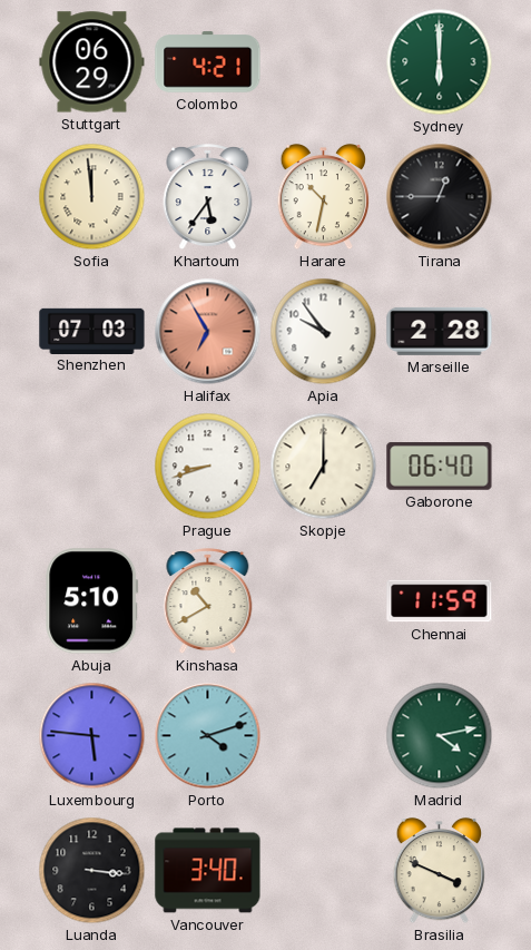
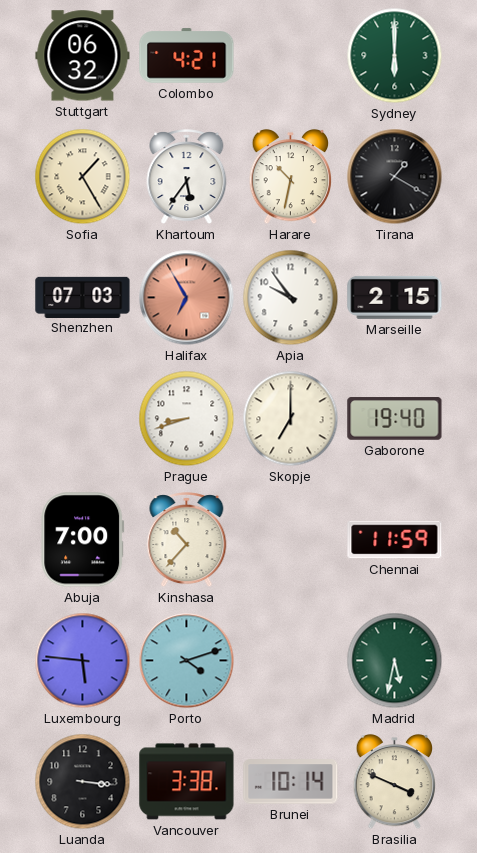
Stuttgart: 06:29 -> 06:32
Sofia: 11:59 -> 1:25
Tirana: 12:45 -> 1:20
Marseille: 2:28 -> 2:15
Gaborone: 06:40 -> 19:40
Abuja: 5:10 -> 7:00
Kinshasa: 10:40 -> 10:37
Madrid: 4:13 -> 5:32
Vancouver: 3:40 -> 3:38
Brunei: none -> 10:14
